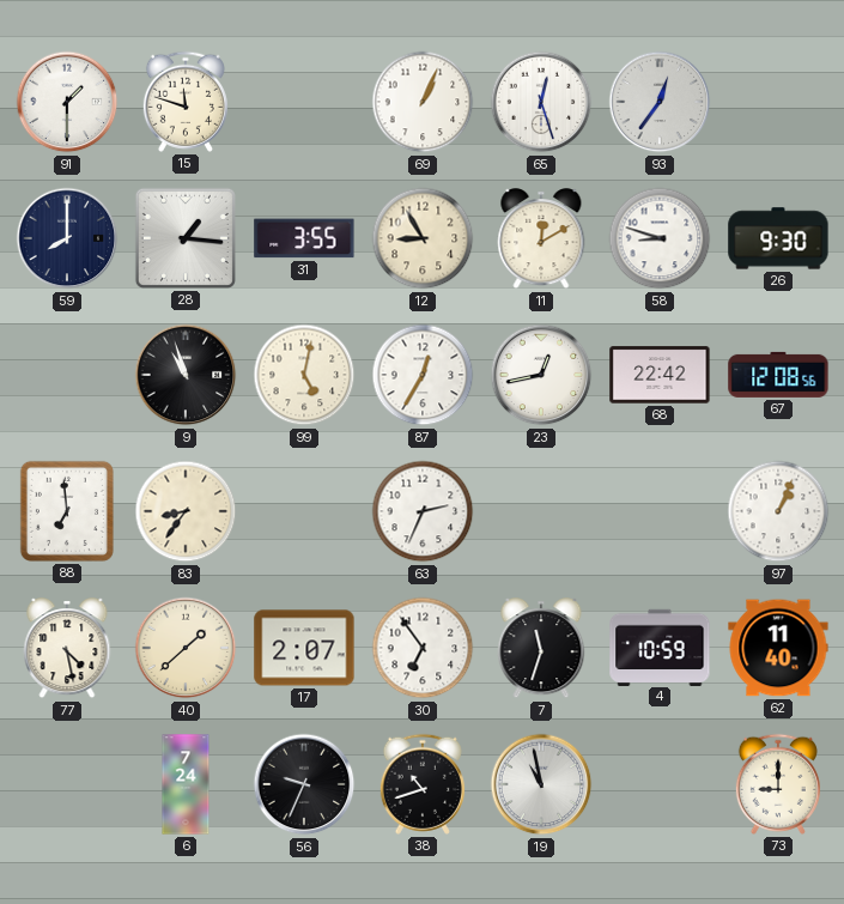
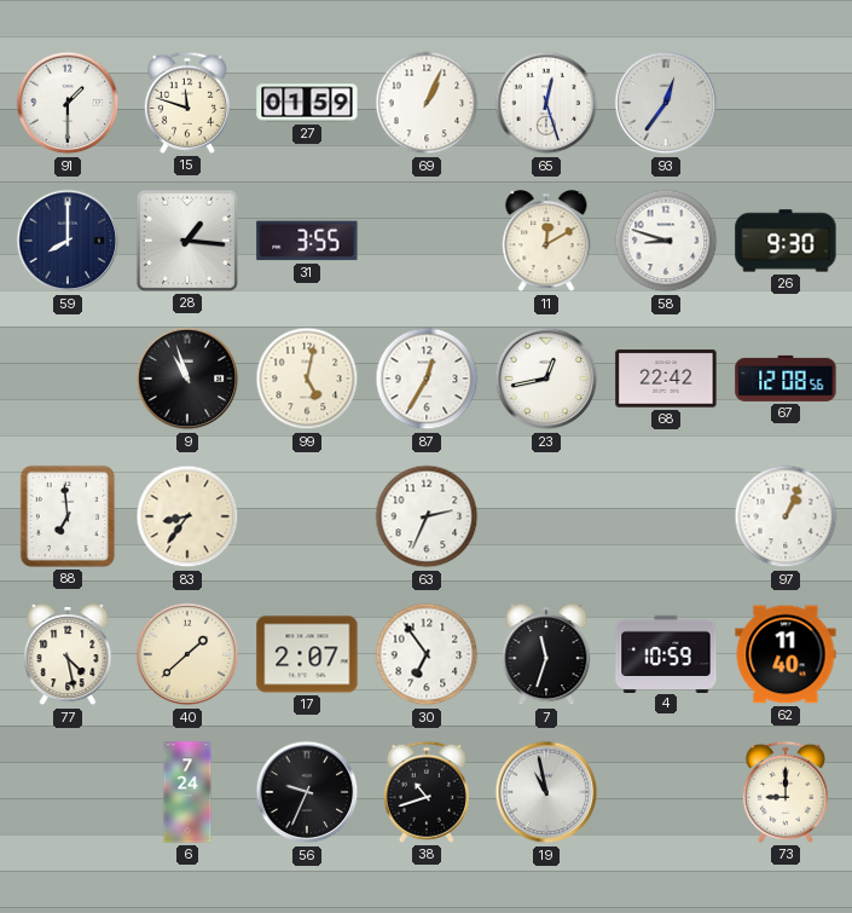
27: none -> 01:59
12: 8:55 -> none
